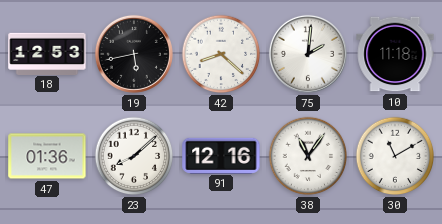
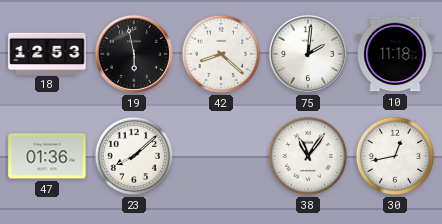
19: 5:43 -> 5:58
91: 12:16 -> none
30: 11:10 -> 12:43
